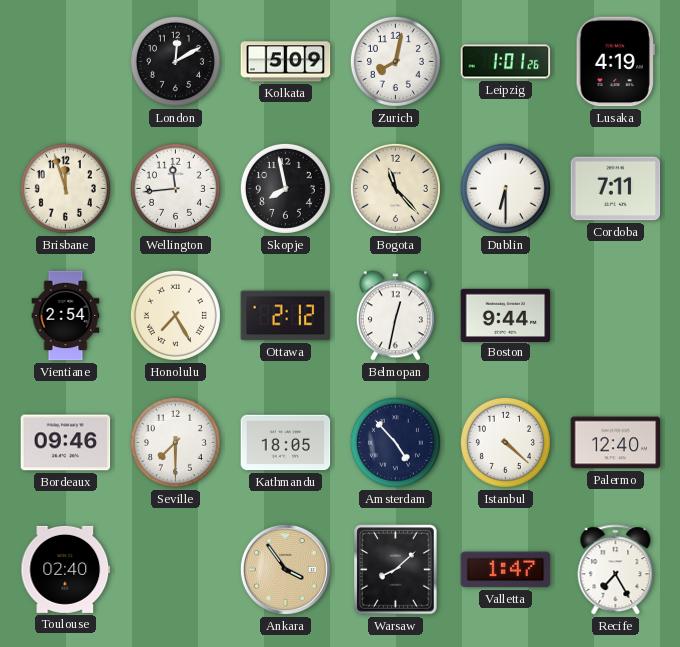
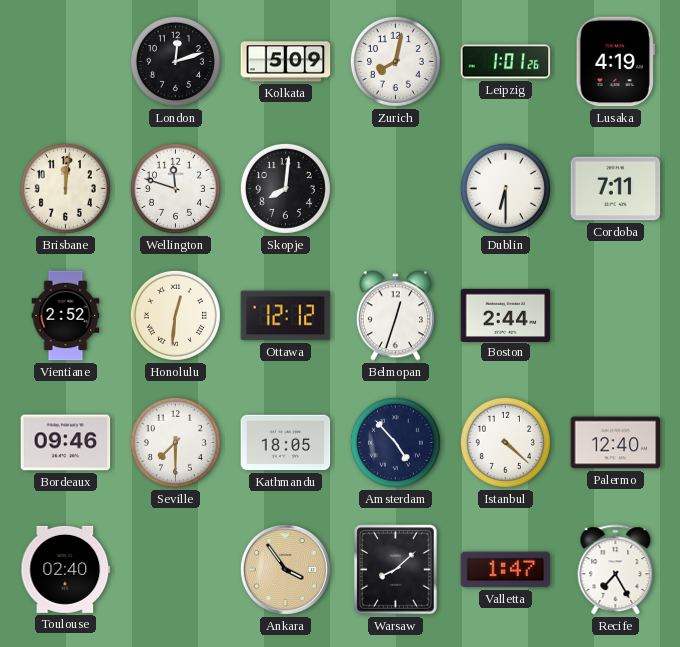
London: 12:10 -> 12:12
Brisbane: 11:57 -> 12:01
Wellington: 11:44 -> 11:48
Skopje: 7:58 -> 8:01
Bogota: 11:23 -> none
Vientiane: 2:54 -> 2:52
Honolulu: 7:25 -> 12:31
Ottawa: 2:12 -> 12:12
Belmopan: 12:32 -> 12:33
Boston: 9:44 -> 2:44
